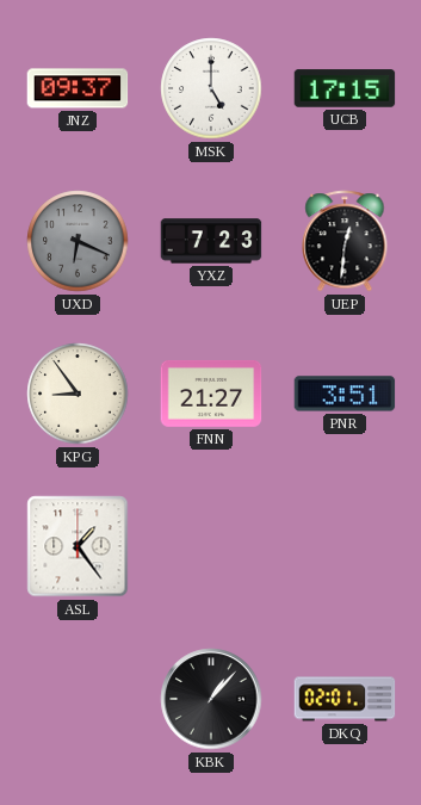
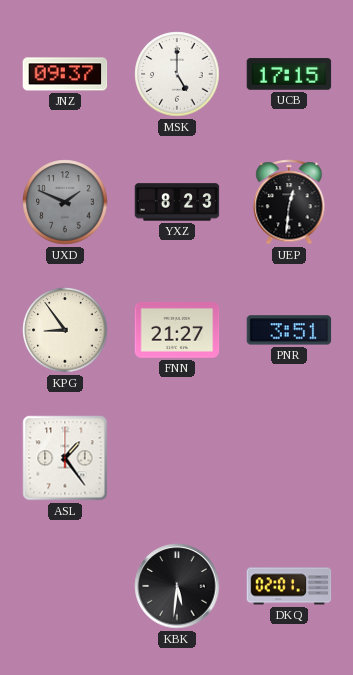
UXD: 6:19 -> 1:49
YXZ: 7:23 -> 8:23
KBK: 1:07 -> 5:31
